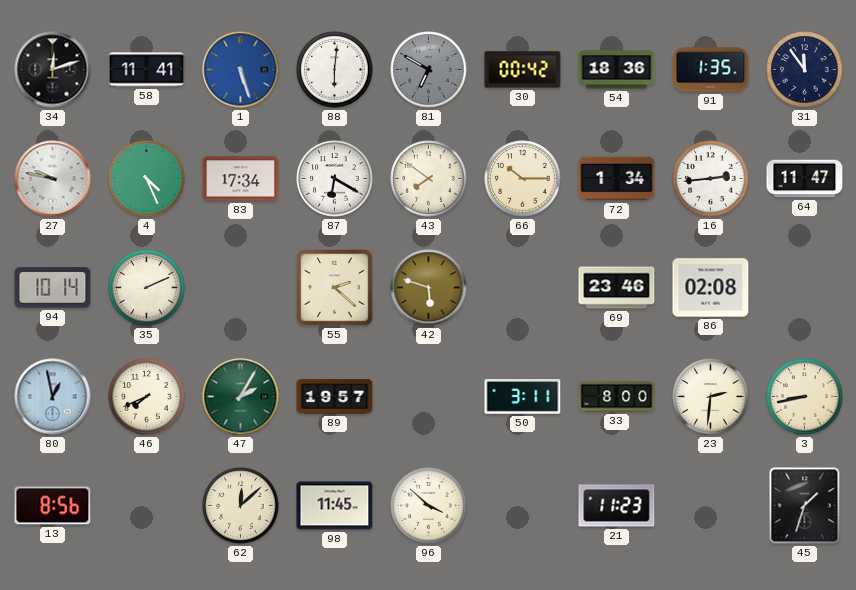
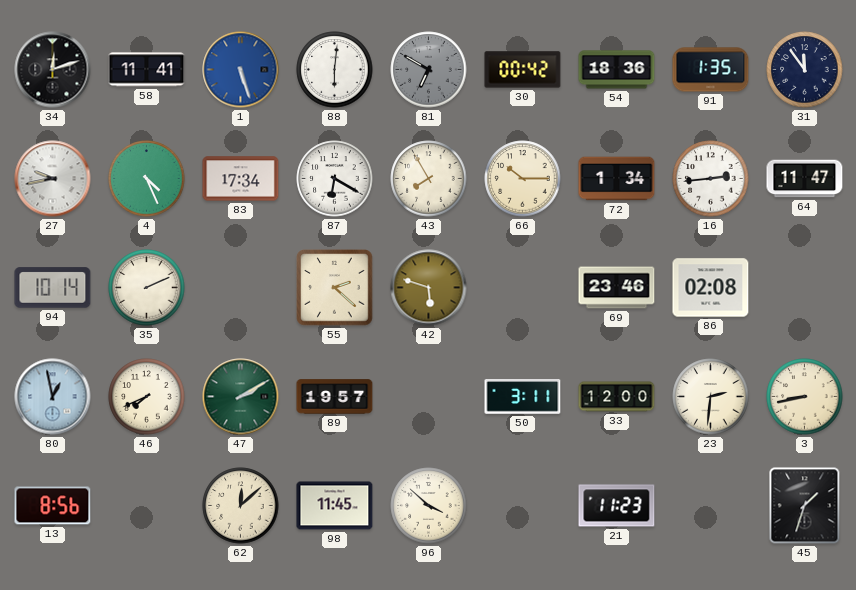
27: 9:47 -> 9:43
43: 7:51 -> 7:55
47: 2:05 -> 2:10
33: 8:00 -> 12:00
